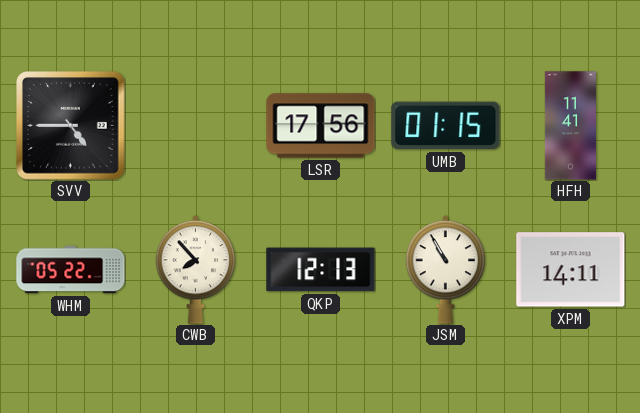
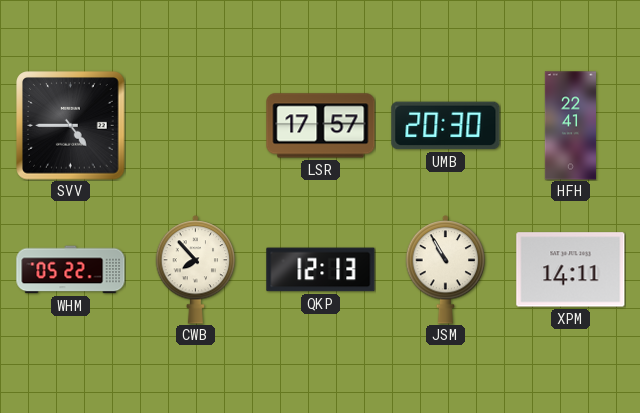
LSR: 17:56 -> 17:57
UMB: 01:15 -> 20:30
HFH: 11:41 -> 22:41
